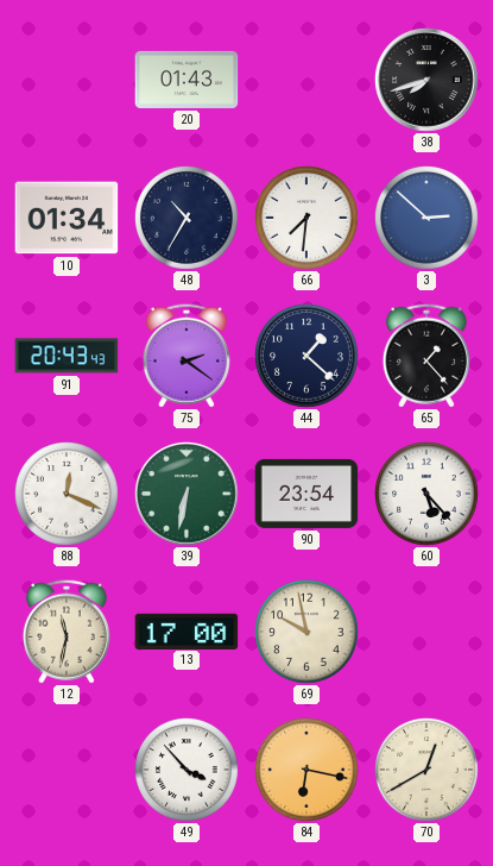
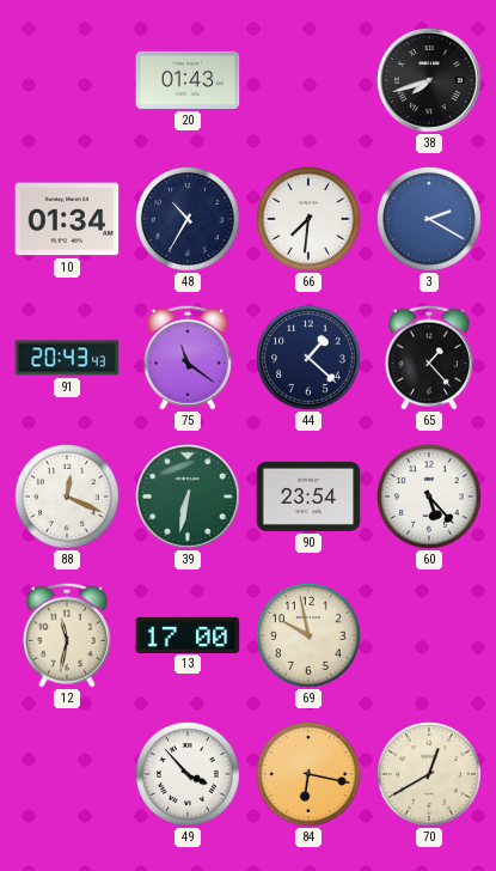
3: 2:52 -> 2:20
75: 2:21 -> 11:21
